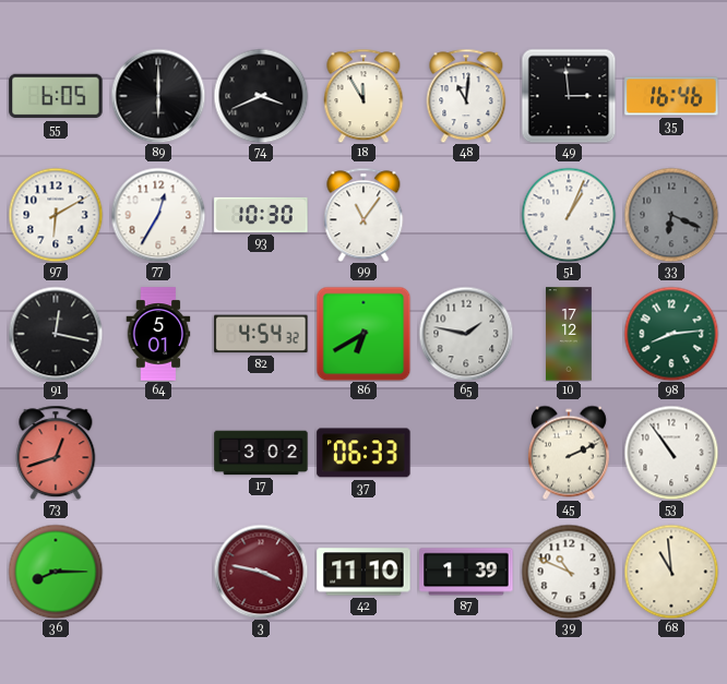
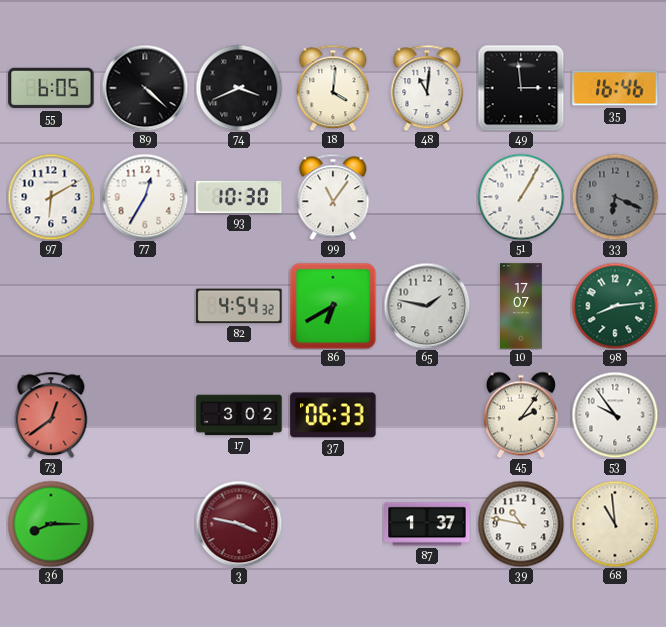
89: 6:00 -> 4:22
18: 11:55 -> 4:01
51: 1:04 -> 1:05
91: 12:17 -> none
64: 5:01 -> none
10: 17:12 -> 17:07
73: 12:42 -> 12:39
45: 2:11 -> 2:06
53: 10:54 -> 9:54
42: 11:10 -> none
87: 1:39 -> 1:37
39: 10:49 -> 10:47
